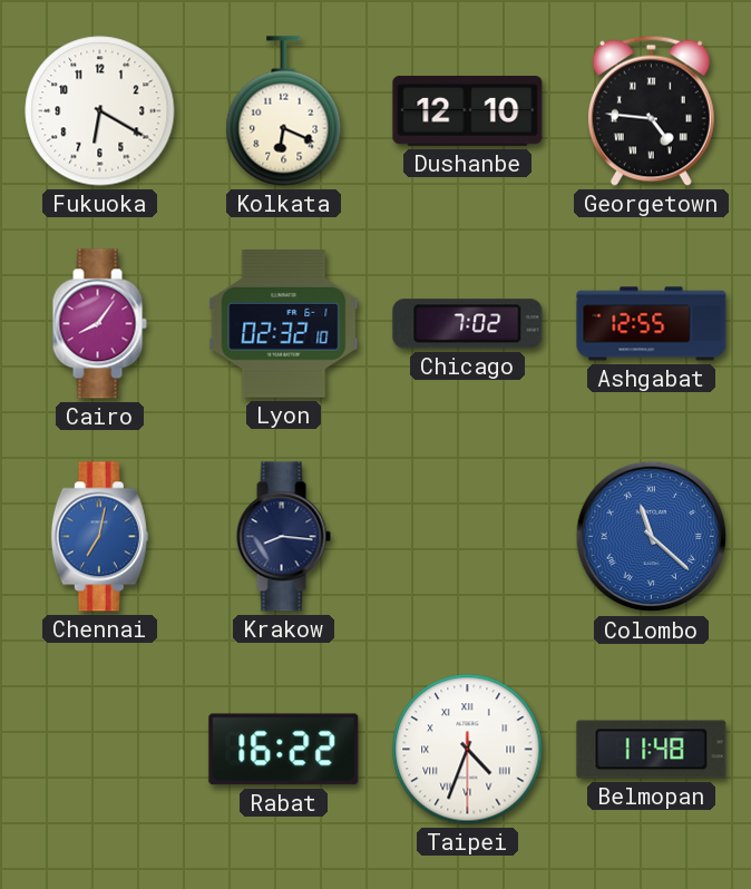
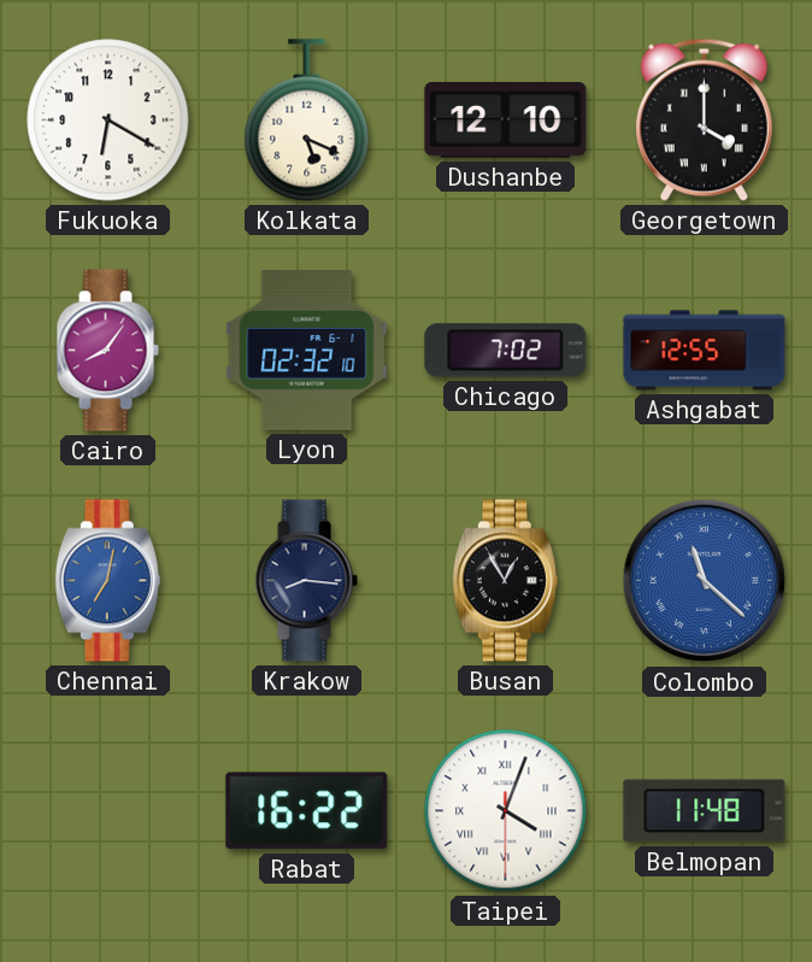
Kolkata: 6:19 -> 5:19
Georgetown: 4:46 -> 4:00
Busan: none -> 12:55
Taipei: 4:33 -> 4:03
